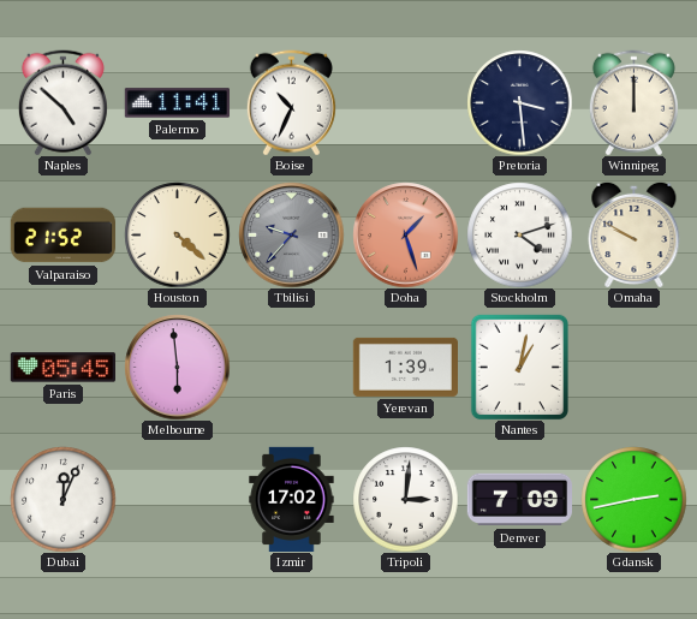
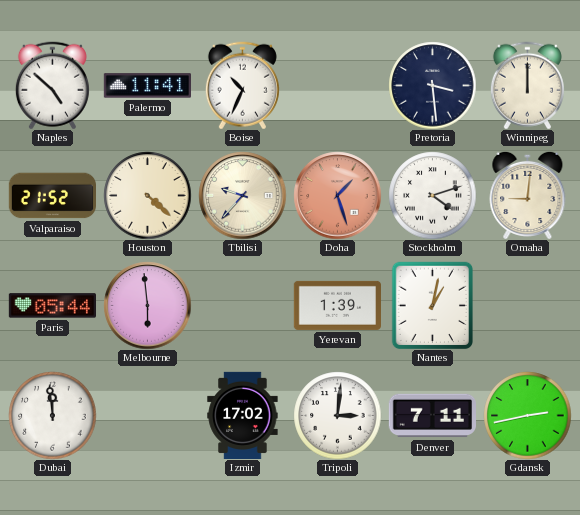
Tbilisi dial: grey -> cream
Omaha: 9:50 -> 9:01
Paris: 05:45 -> 05:44
Dubai: 12:04 -> 11:59
Denver: 7:09 -> 7:11
